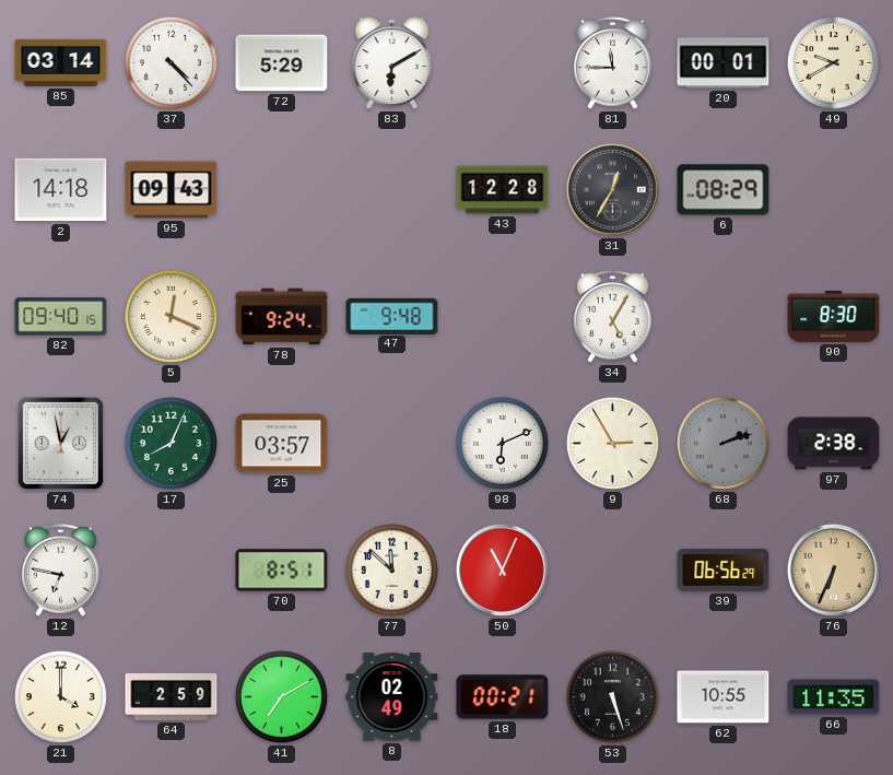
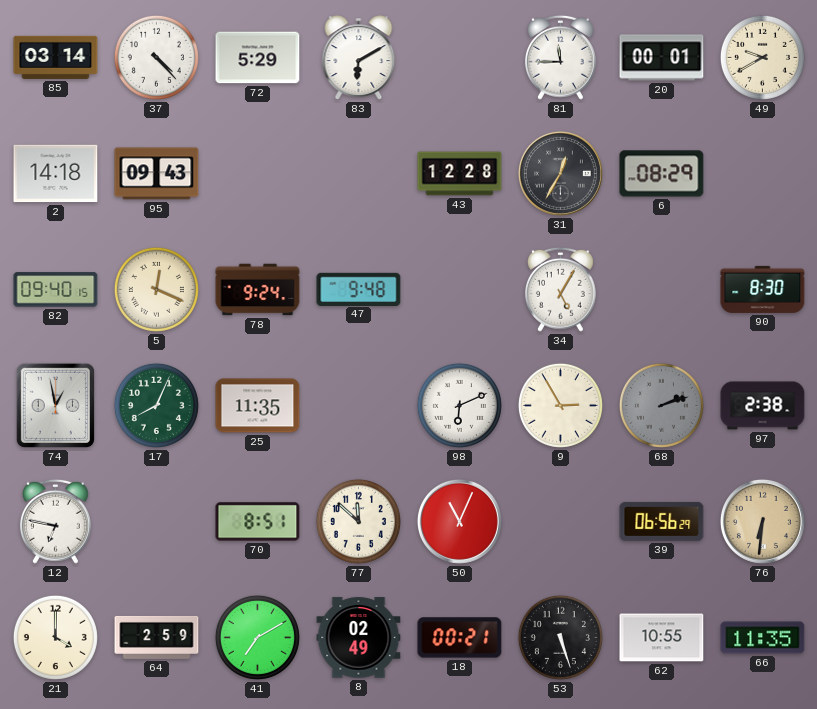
25: 03:57 -> 11:35
76: 6:34 -> 6:31
